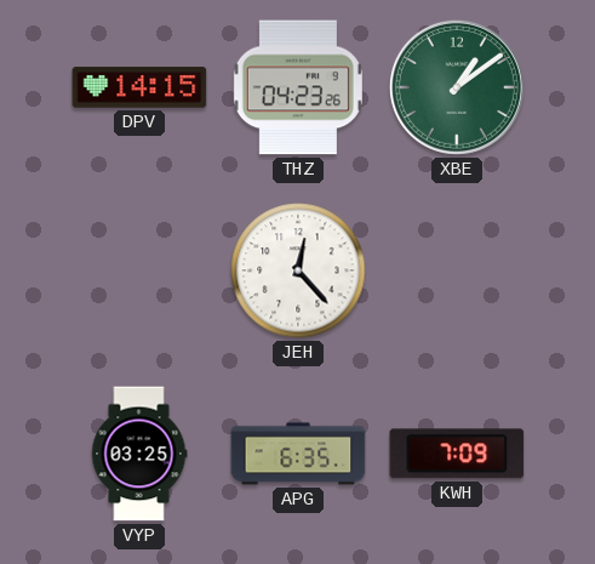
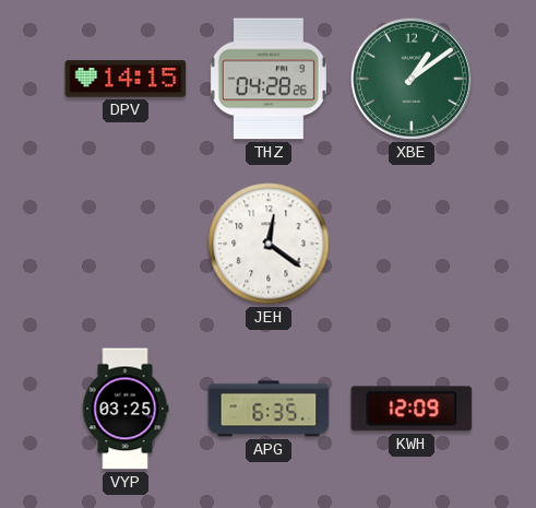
THZ: 04:23 -> 04:28
JEH: 12:23 -> 12:21
KWH: 7:09 -> 12:09
